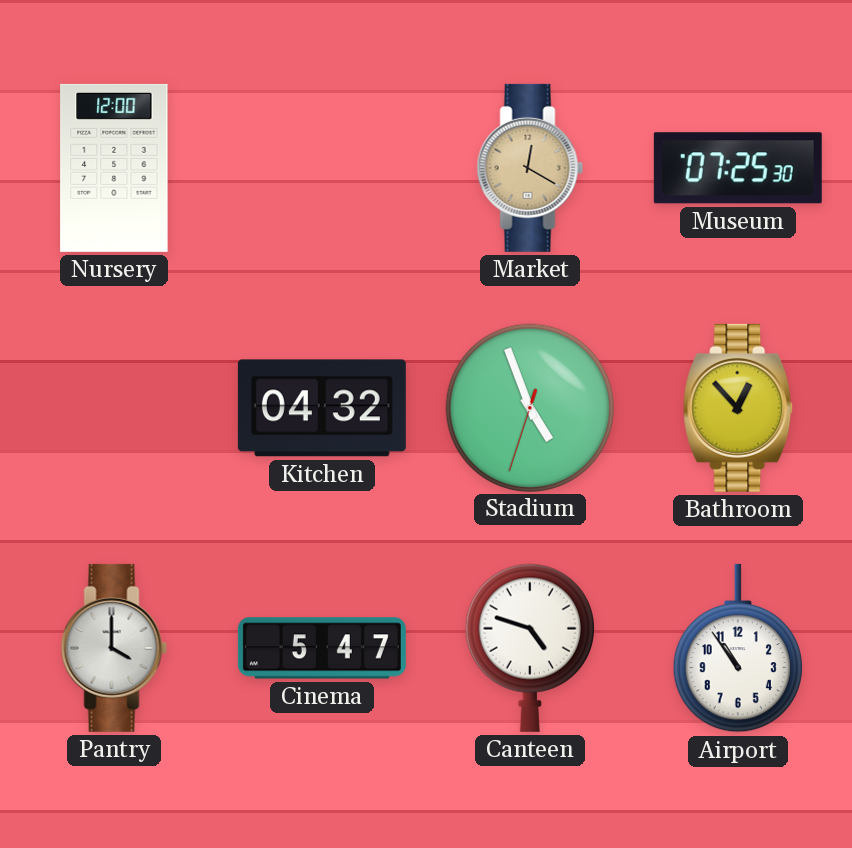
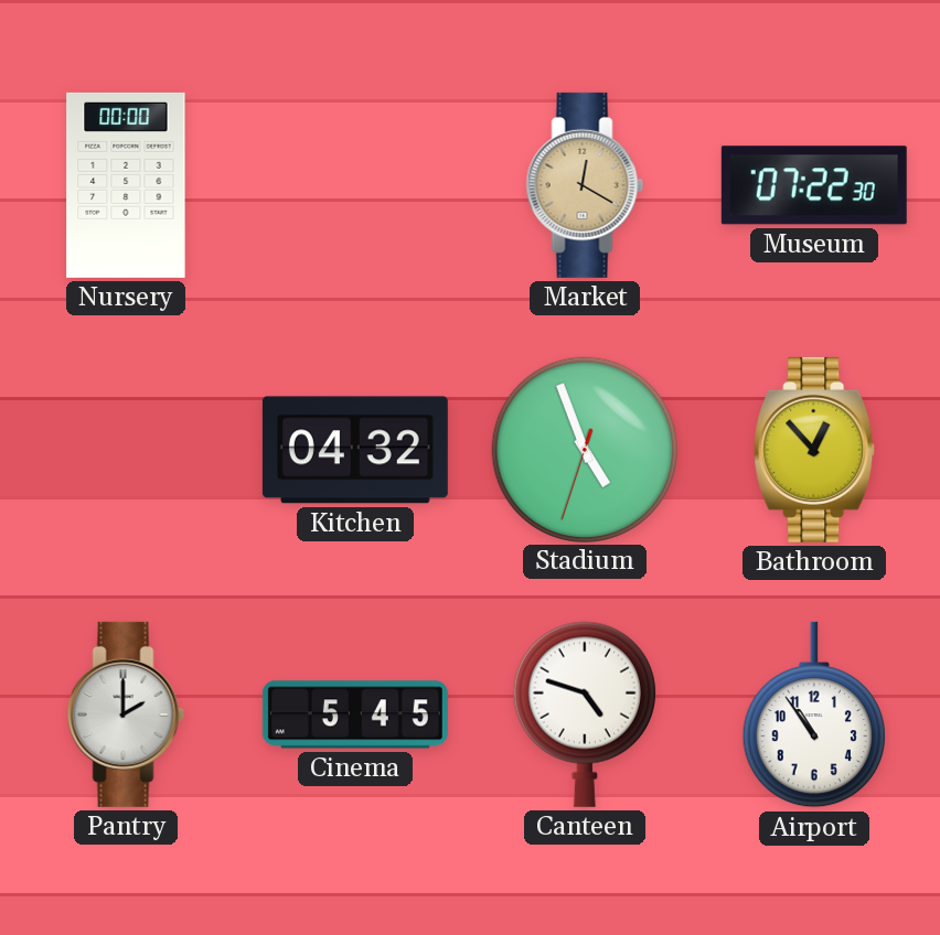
Nursery: 12:00 -> 00:00
Museum: 07:25 -> 07:22
Pantry: 4:00 -> 2:00
Cinema: 5:47 -> 5:45
